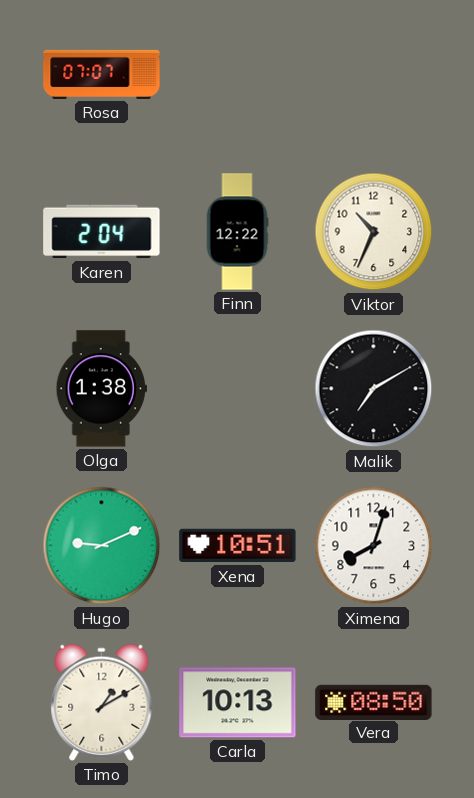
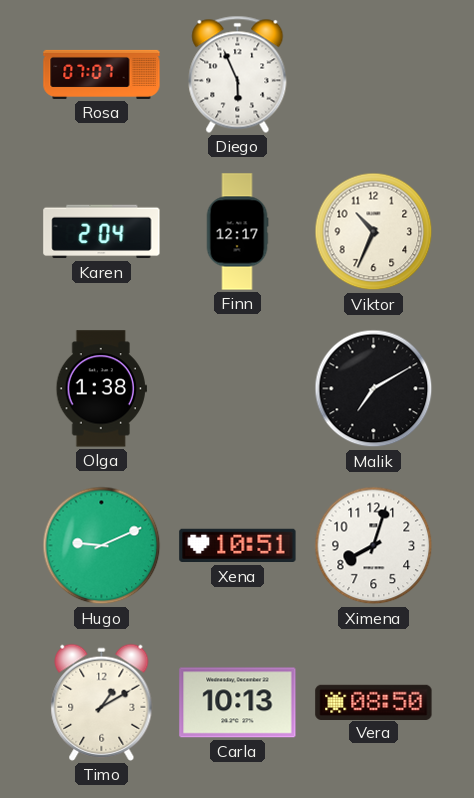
Diego: none -> 5:56
Finn: 12:22 -> 12:17
